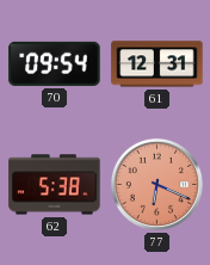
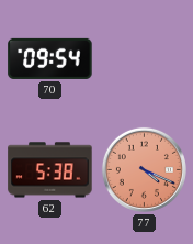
61: 12:31 -> none
77: 6:19 -> 4:19
